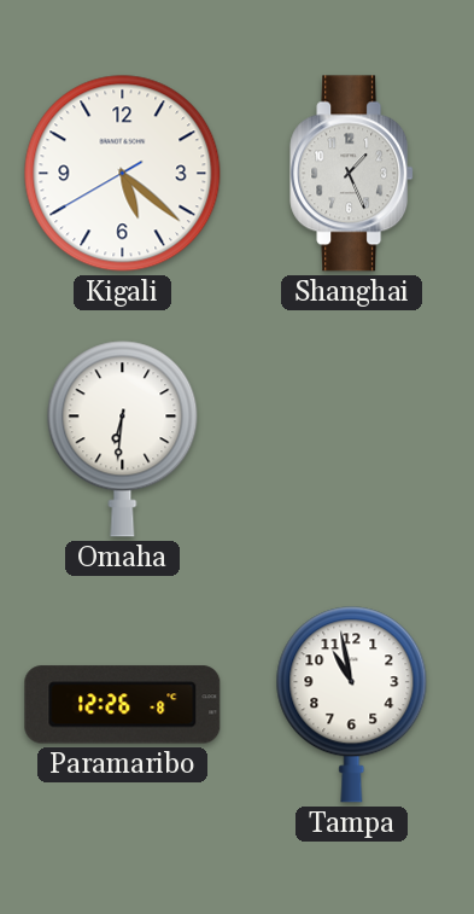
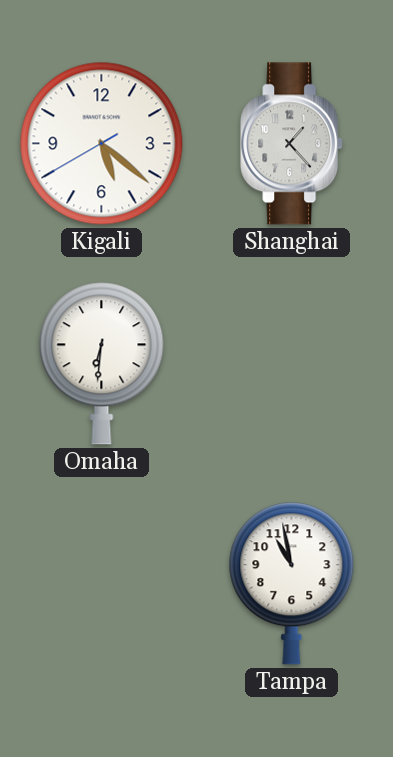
Shanghai: 1:26 -> 1:23
Paramaribo: 12:26 -> none
